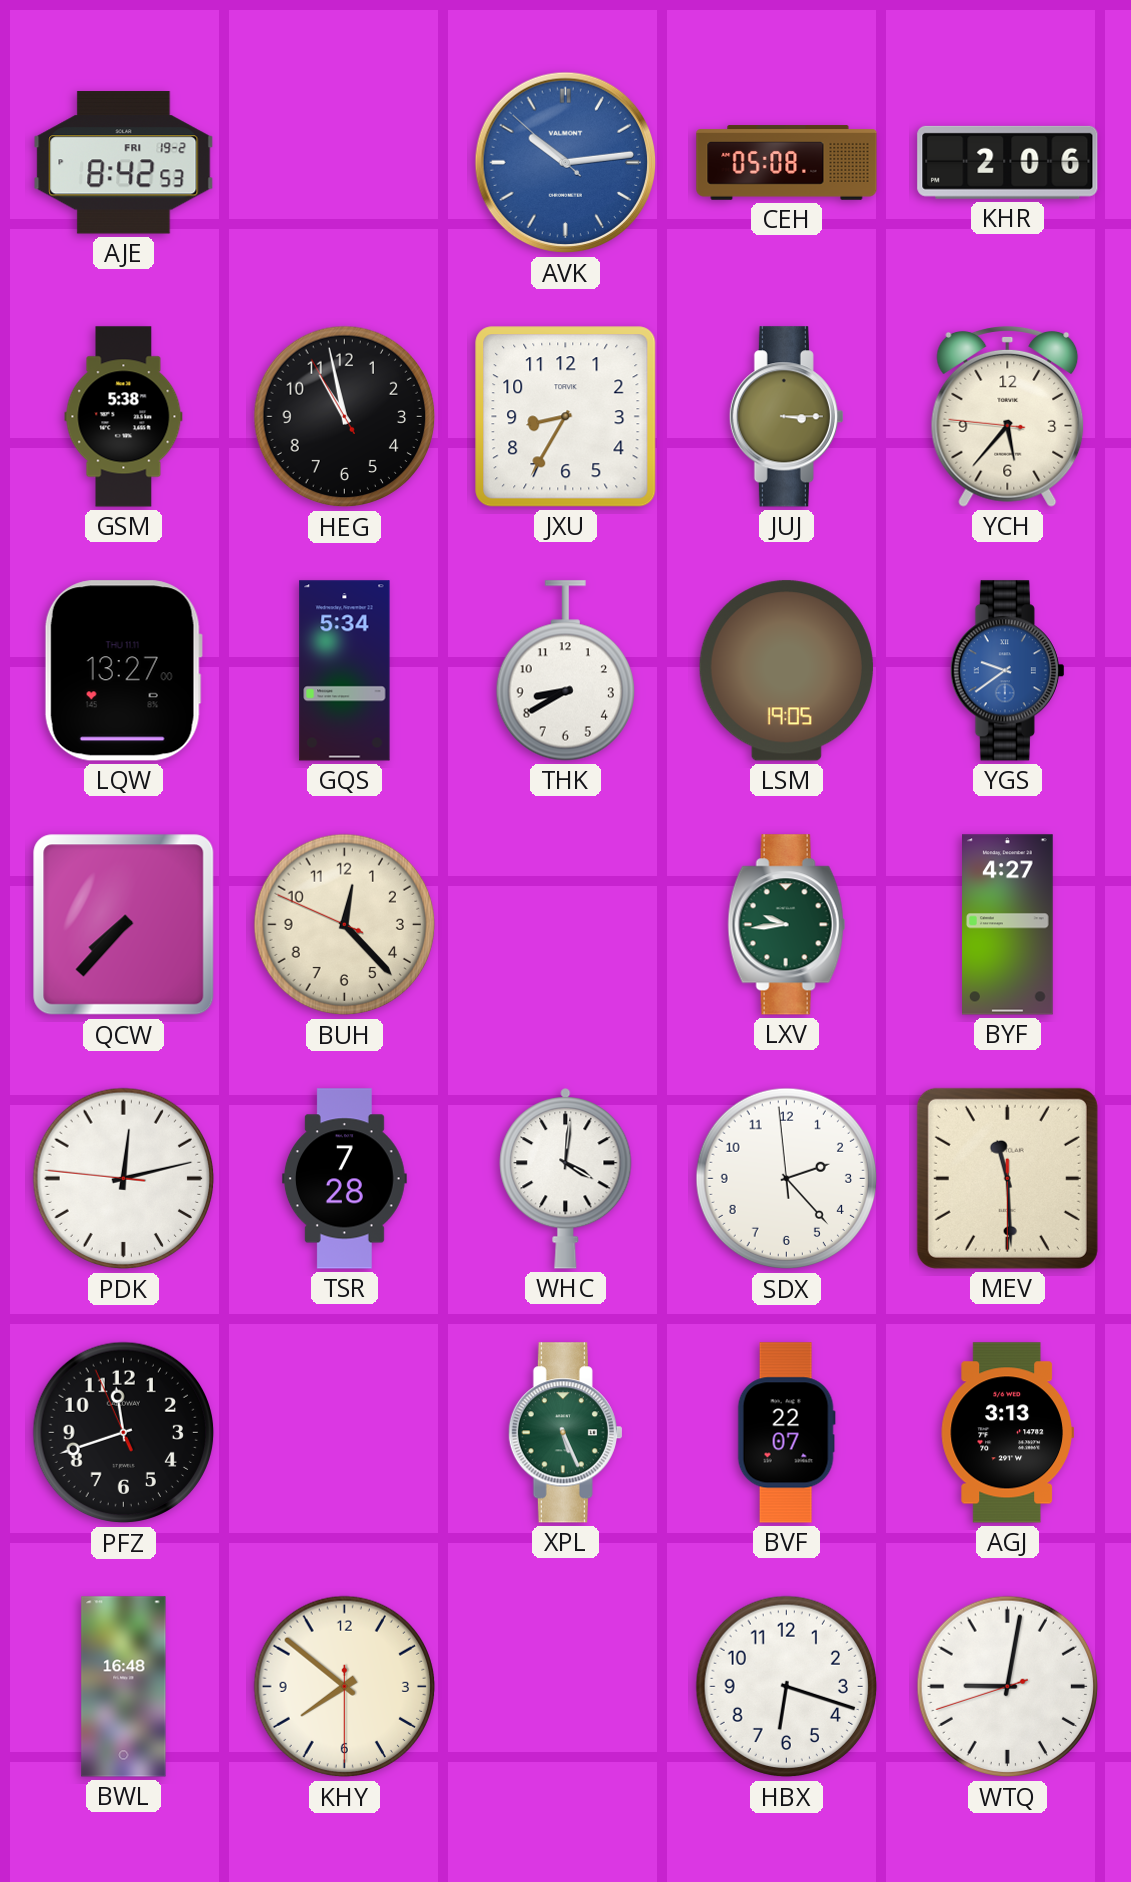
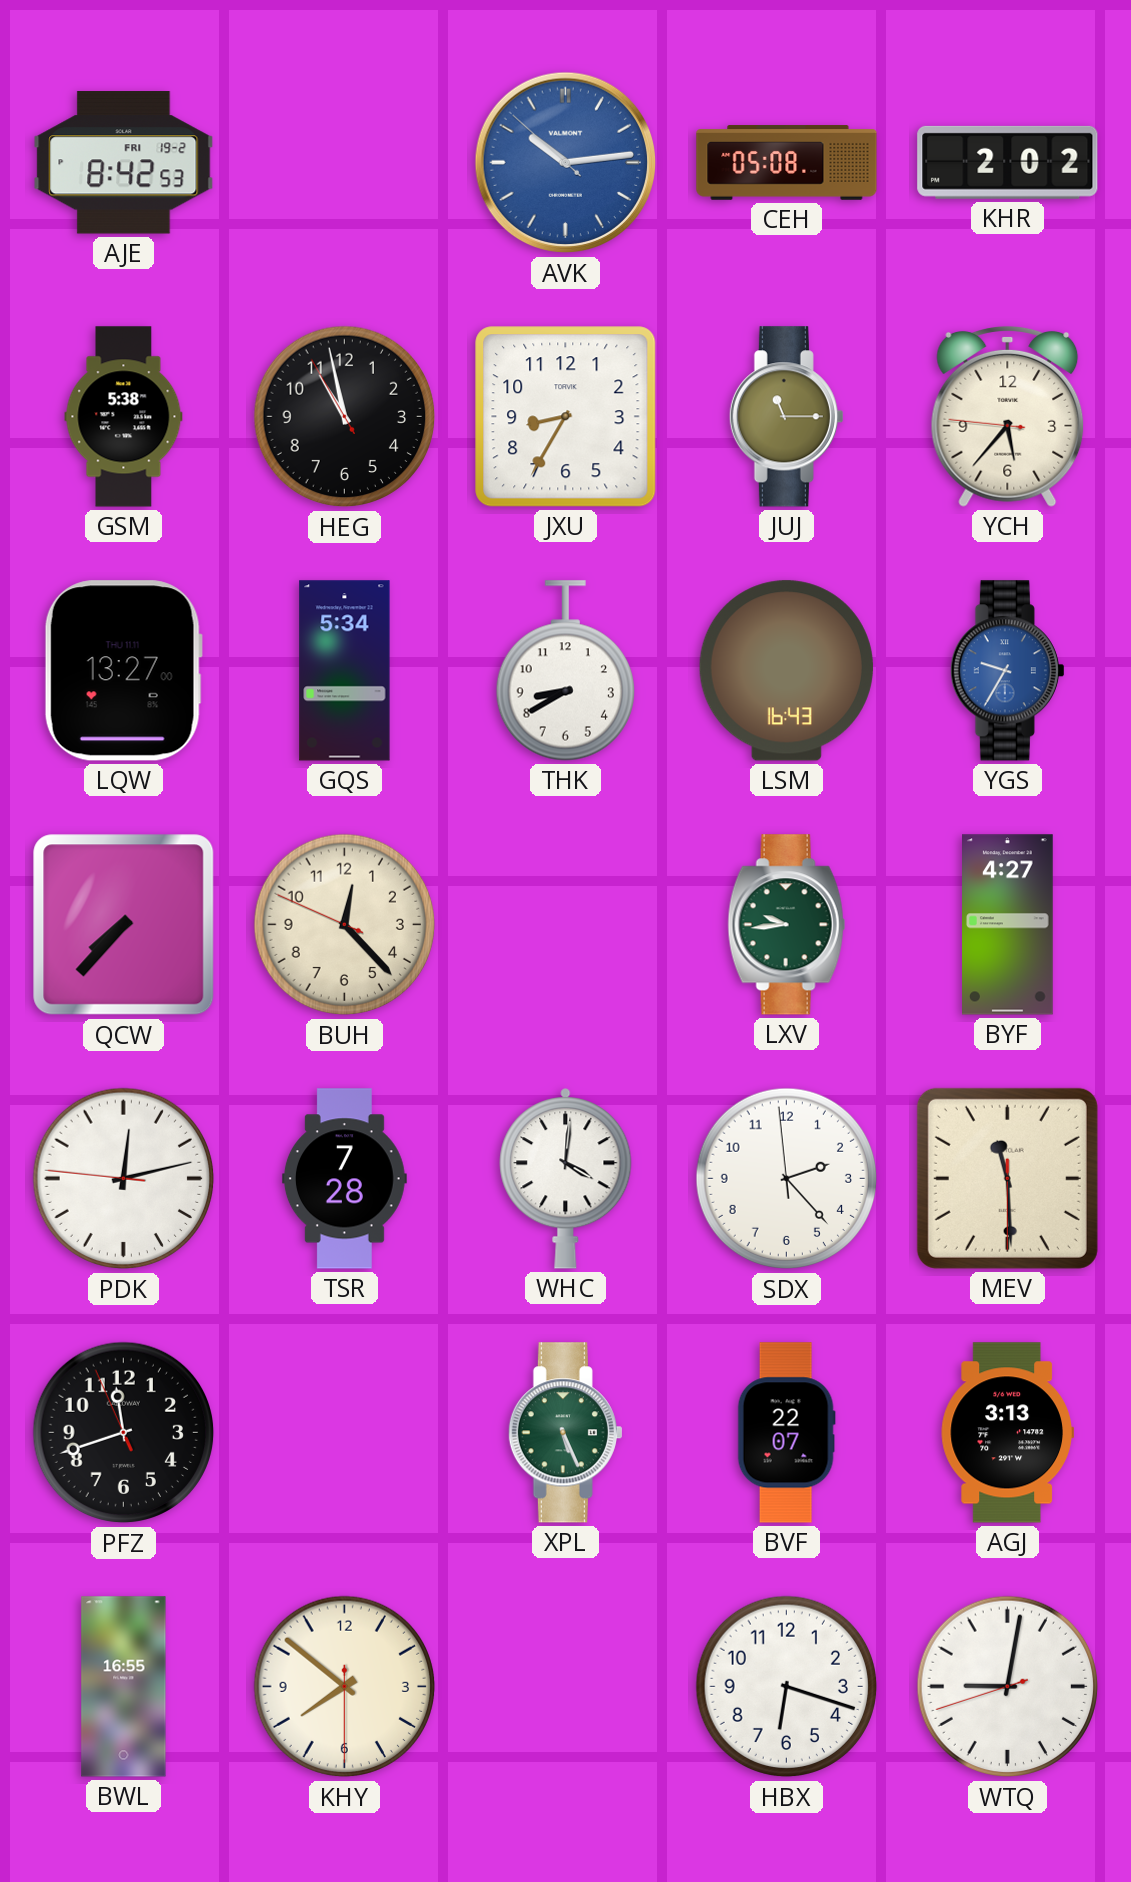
KHR: 2:06 -> 2:02
JUJ: 3:15 -> 11:15
LSM: 19:05 -> 16:43
YGS: 9:39 -> 9:35
BWL: 16:48 -> 16:55
